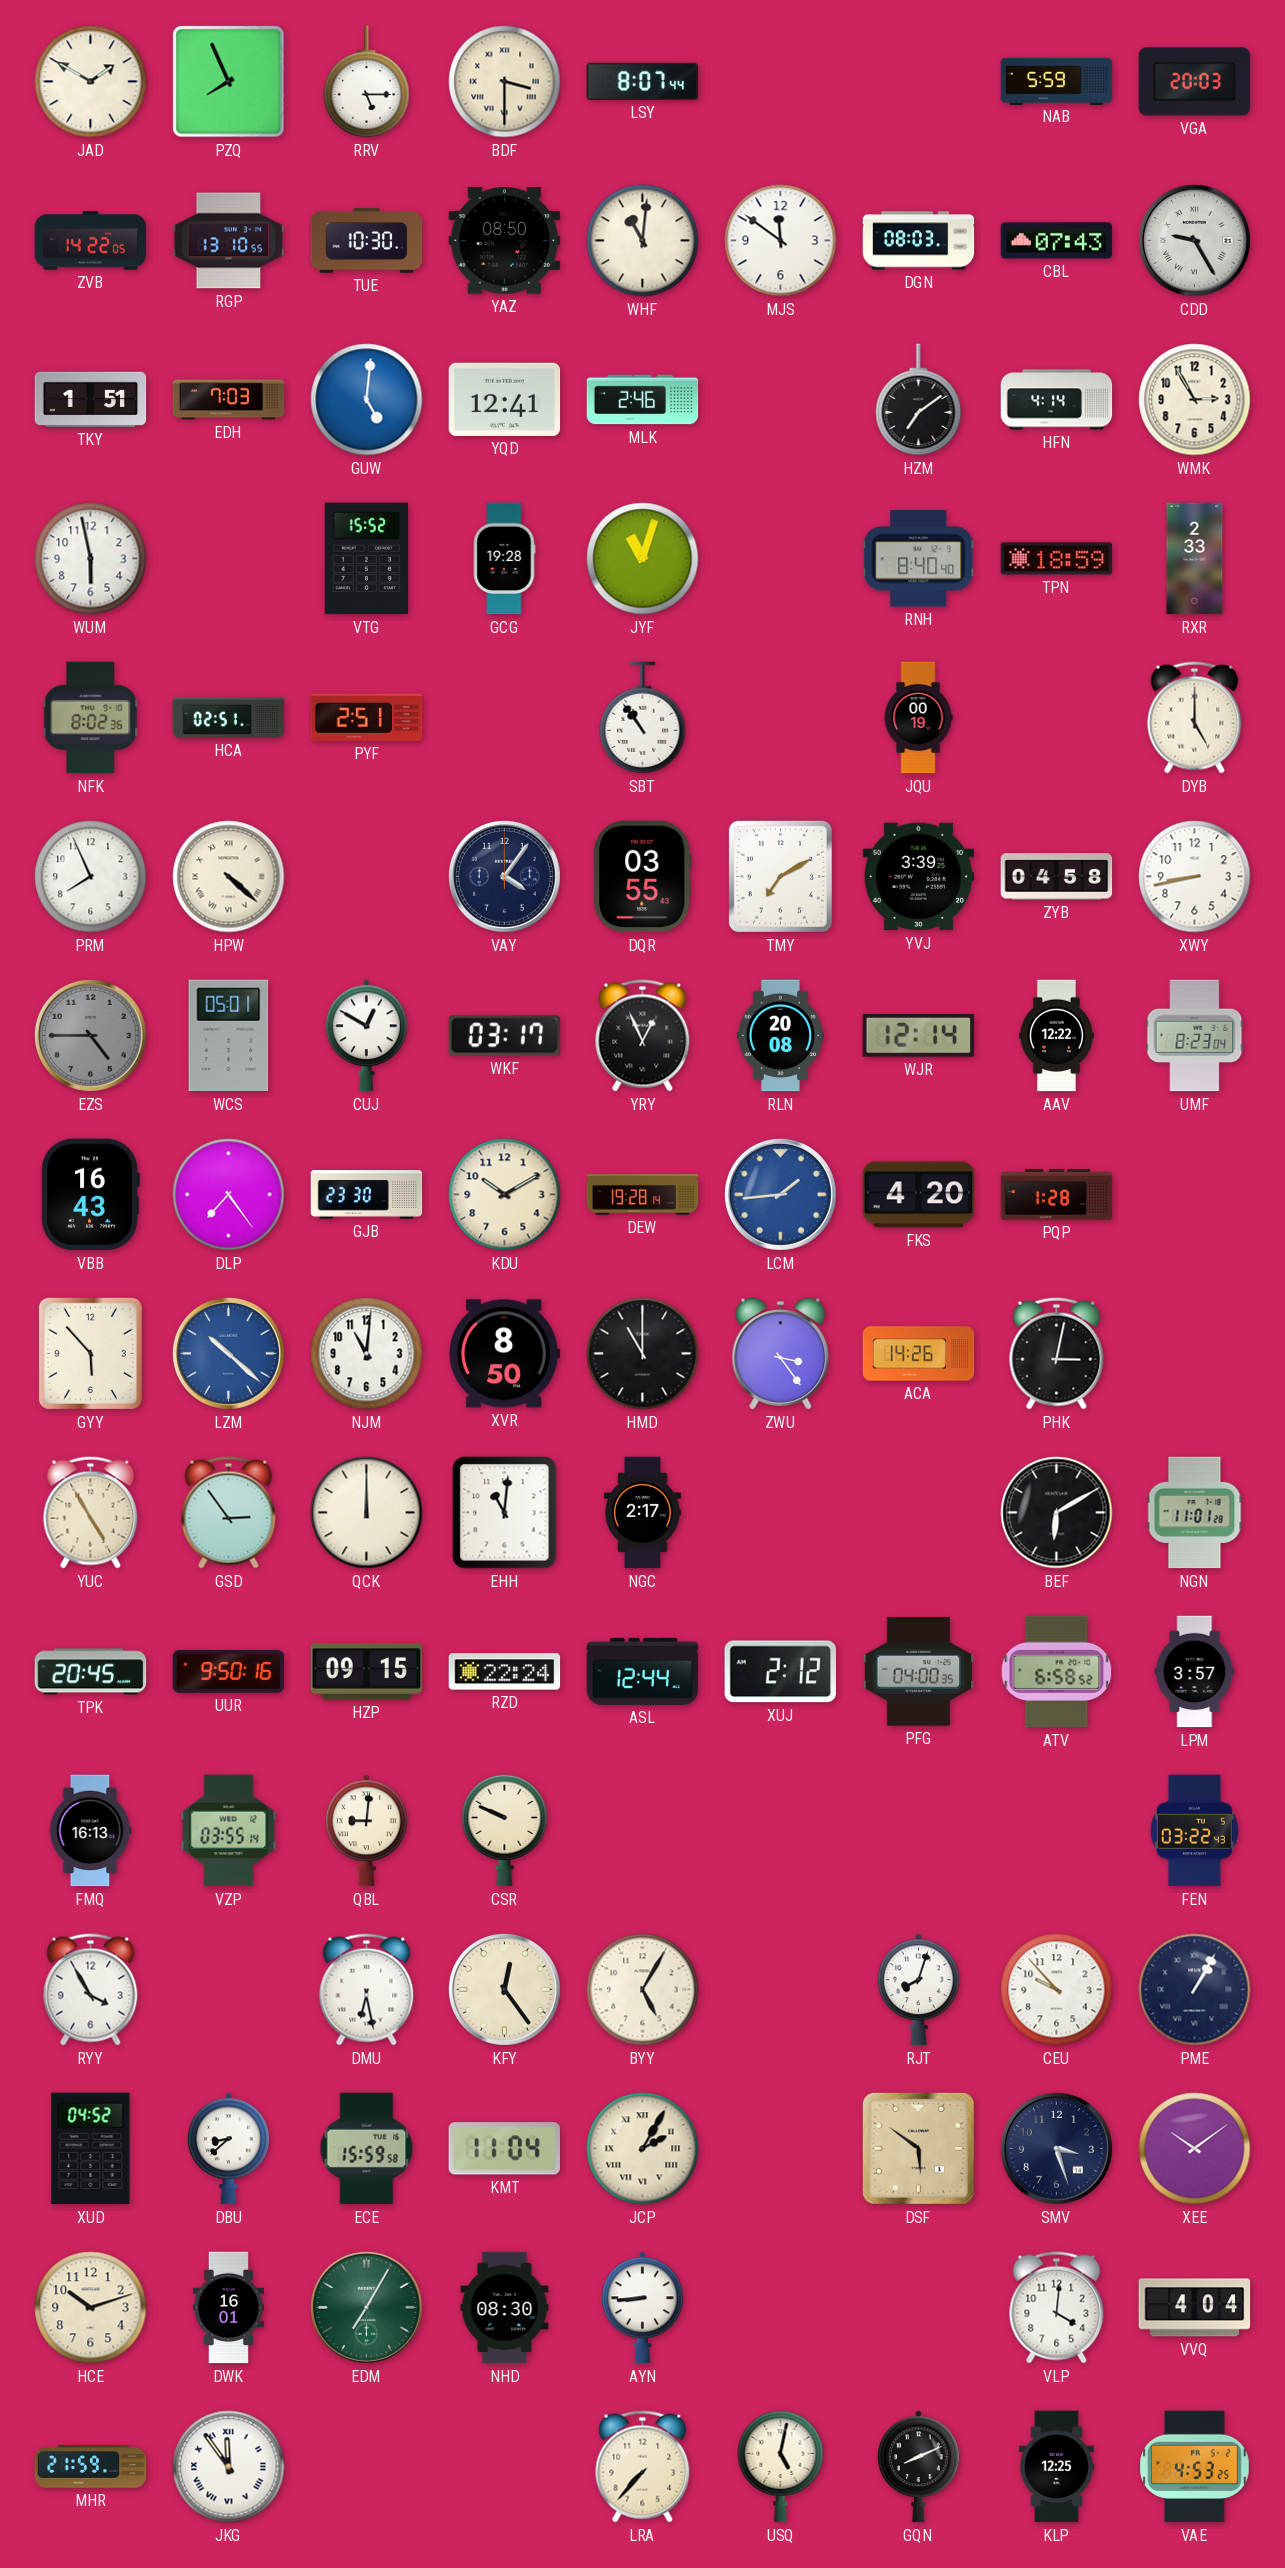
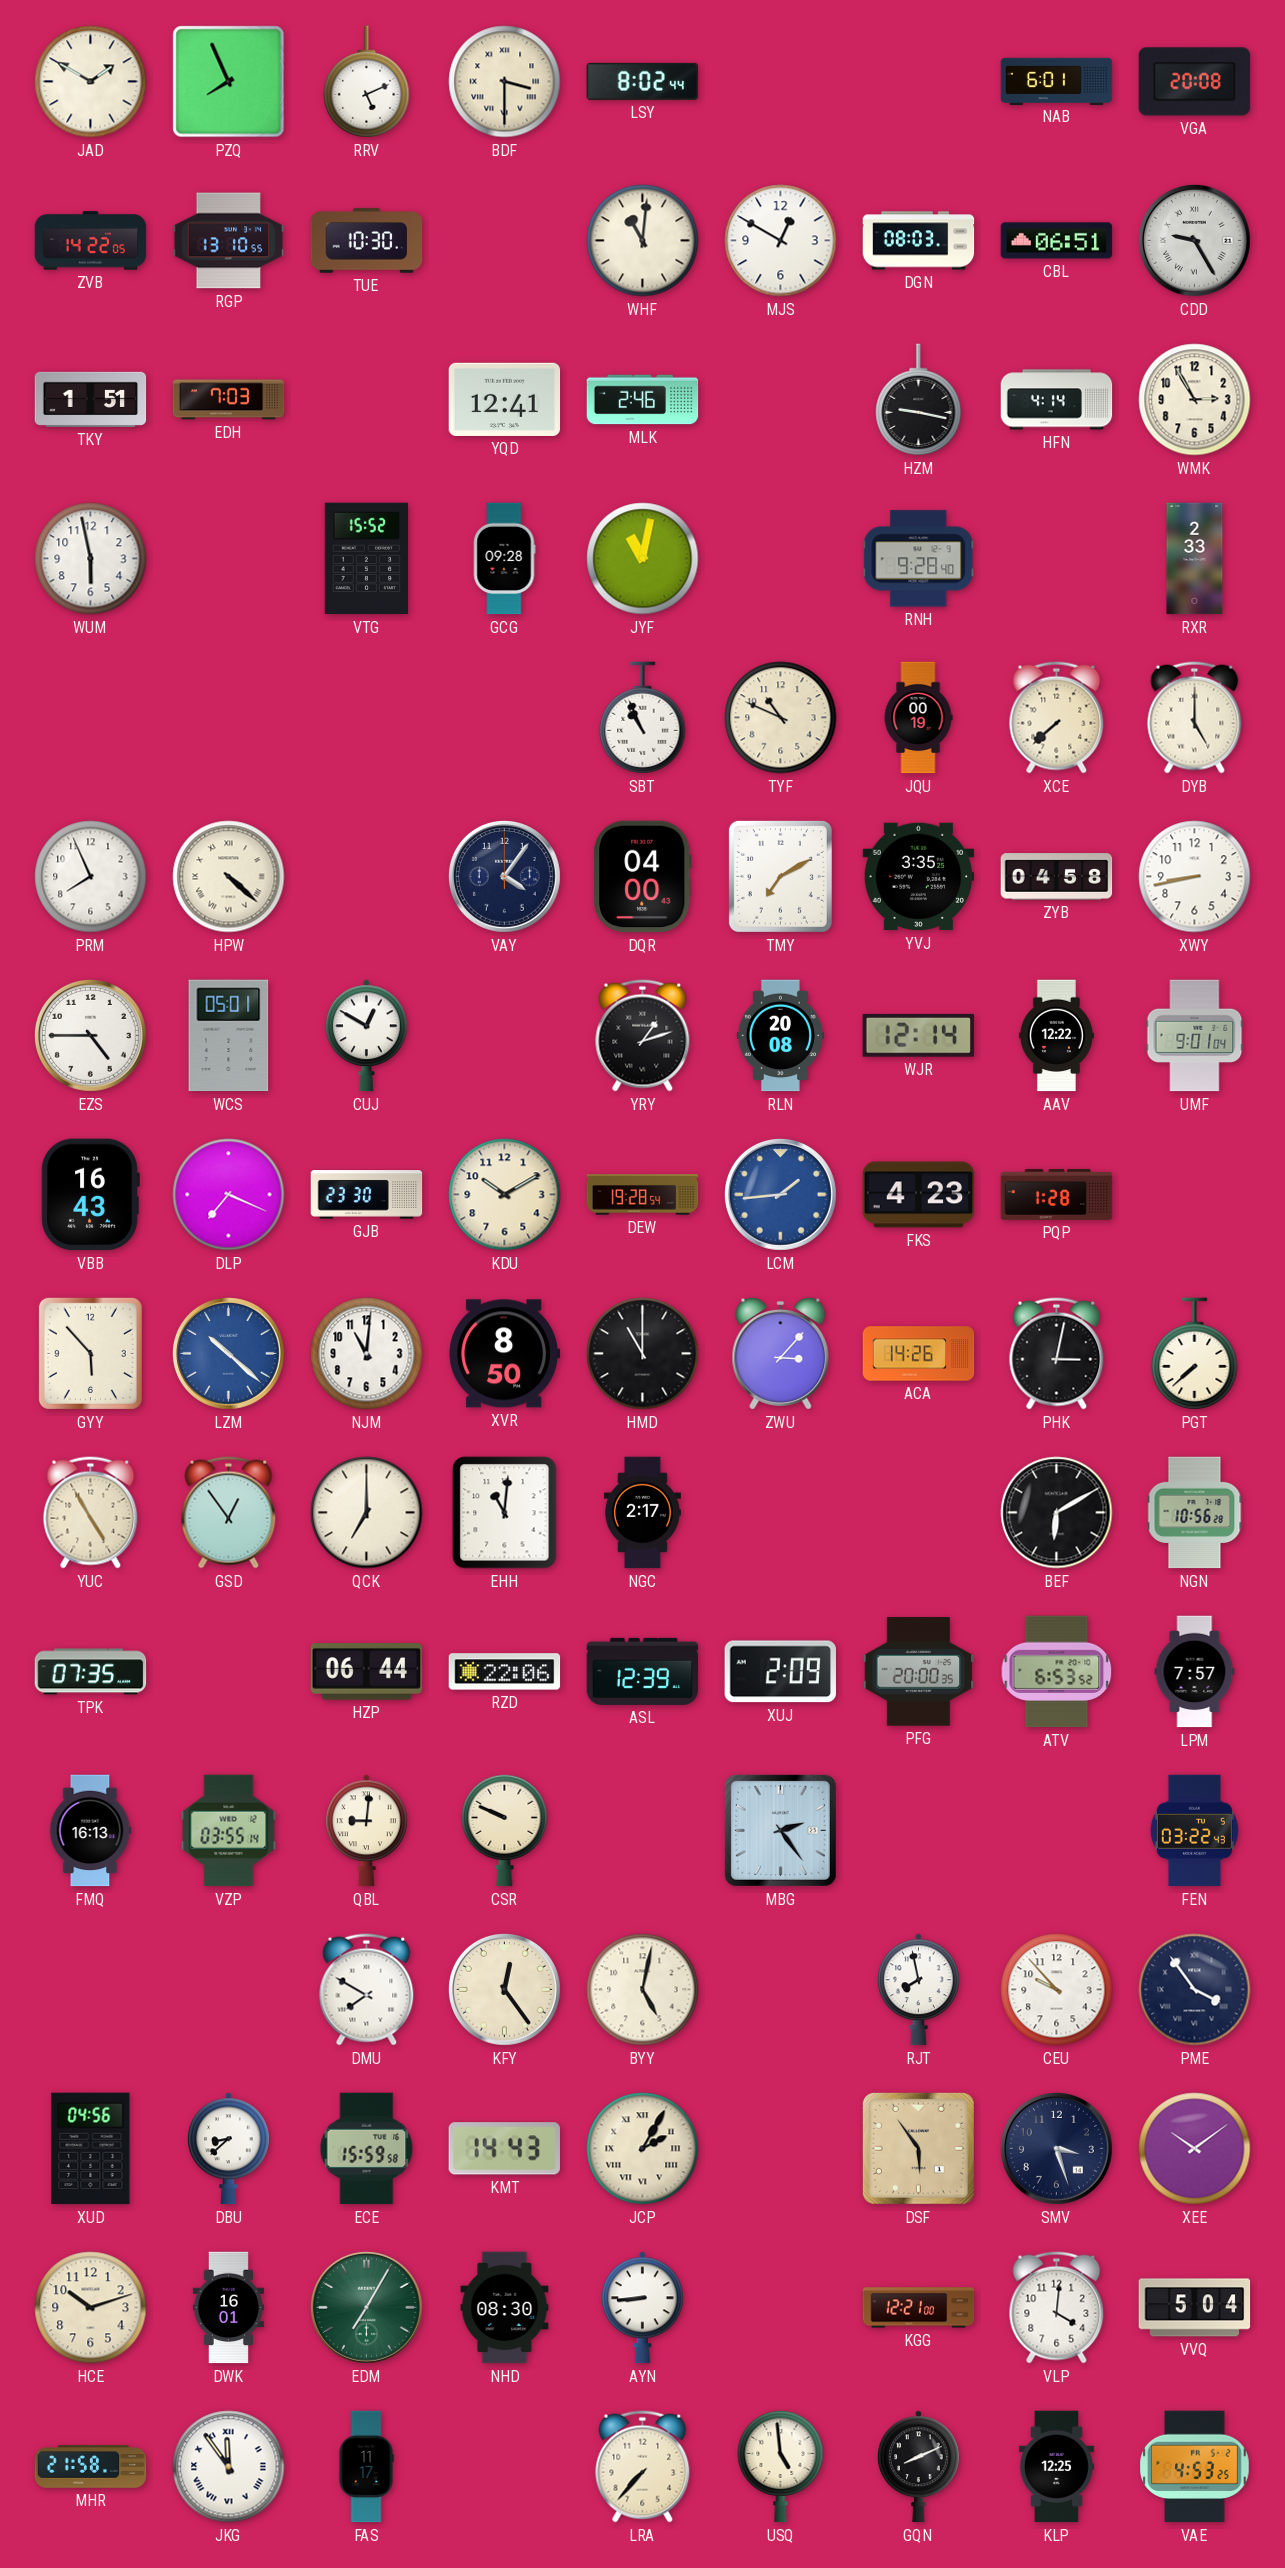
RRV: 5:15 -> 5:11
LSY: 8:07 -> 8:02
NAB: 5:59 -> 6:01
VGA: 20:03 -> 20:08
YAZ: 08:50 -> none
MJS: 11:51 -> 12:50
CBL: 07:43 -> 06:51
GUW: 5:01 -> none
HZM: 7:09 -> 9:17
GCG: 19:28 -> 09:28
JYF: 11:03 -> 11:02
RNH: 8:40 -> 9:28
TPN: 18:59 -> none
NFK: 8:02 -> none
HCA: 02:51 -> none
PYF: 2:51 -> none
SBT: 10:54 -> 10:56
TYF: none -> 10:49
XCE: none -> 7:38
DQR: 03:55 -> 04:00
YVJ: 3:39 -> 3:35
EZS dial: grey -> white
WKF: 03:17 -> none
YRY: 12:56 -> 1:12
UMF: 8:23 -> 9:01
DLP: 7:24 -> 7:19
DEW: 19:28:14 -> 19:28:54
FKS: 4:20 -> 4:23
ZWU: 3:24 -> 3:07
PGT: none -> 7:38
GSD: 2:54 -> 12:54
QCK: 12:00 -> 7:00
NGN: 11:01 -> 10:56
TPK: 20:45 -> 07:35
UUR: 9:50 -> none
HZP: 09:15 -> 06:44
RZD: 22:24 -> 22:06
ASL: 12:44 -> 12:39
XUJ: 2:12 -> 2:09
PFG: 04:00 -> 20:00
ATV: 6:58 -> 6:53
LPM: 3:57 -> 7:57
MBG: none -> 2:24
RYY: 3:55 -> none
DMU: 6:28 -> 7:50
BYY: 5:05 -> 5:02
RJT: 8:03 -> 7:58
PME: 1:05 -> 3:54
XUD: 04:52 -> 04:56
KMT: 11:04 -> 14:43
DSF: 5:51 -> 5:54
KGG: none -> 12:21
VVQ: 4:04 -> 5:04
MHR: 21:59 -> 21:58
FAS: none -> 11:17
USQ: 5:02 -> 4:59
